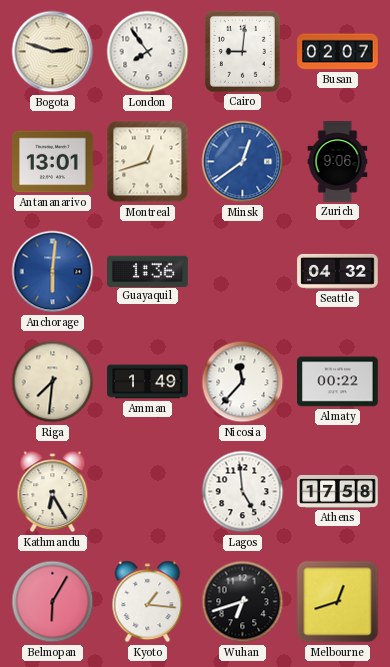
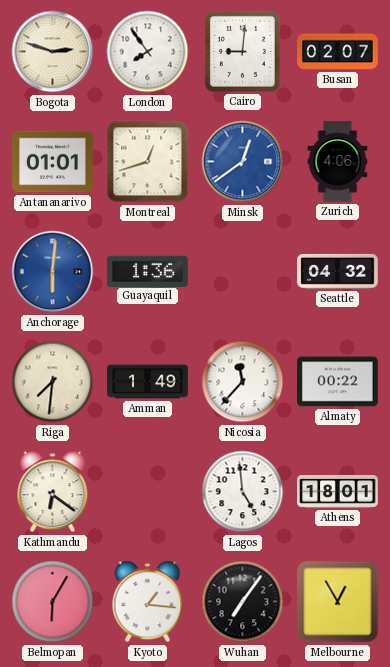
Antananarivo: 13:01 -> 01:01
Zurich: 9:06 -> 4:06
Kathmandu: 6:25 -> 6:21
Athens: 17:58 -> 18:01
Wuhan: 6:42 -> 7:06
Melbourne: 12:42 -> 12:55
